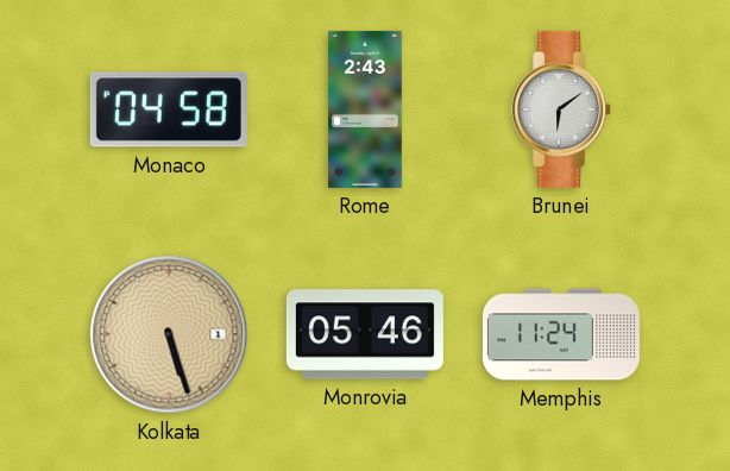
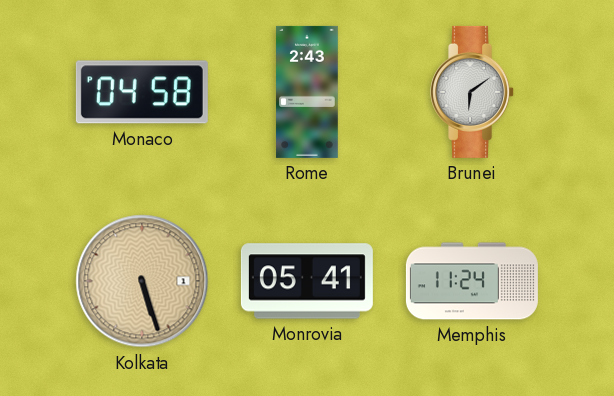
Monrovia: 05:46 -> 05:41
